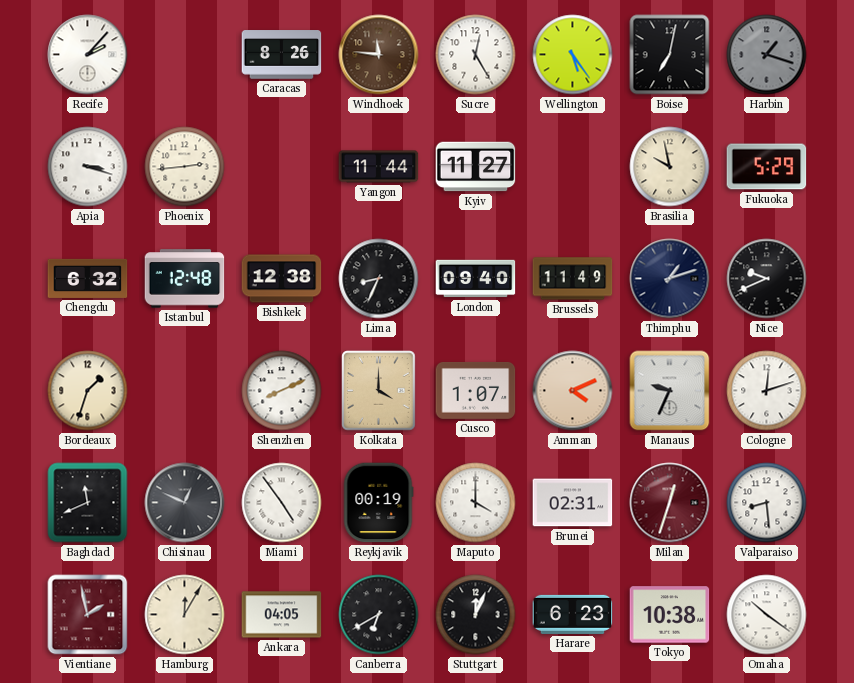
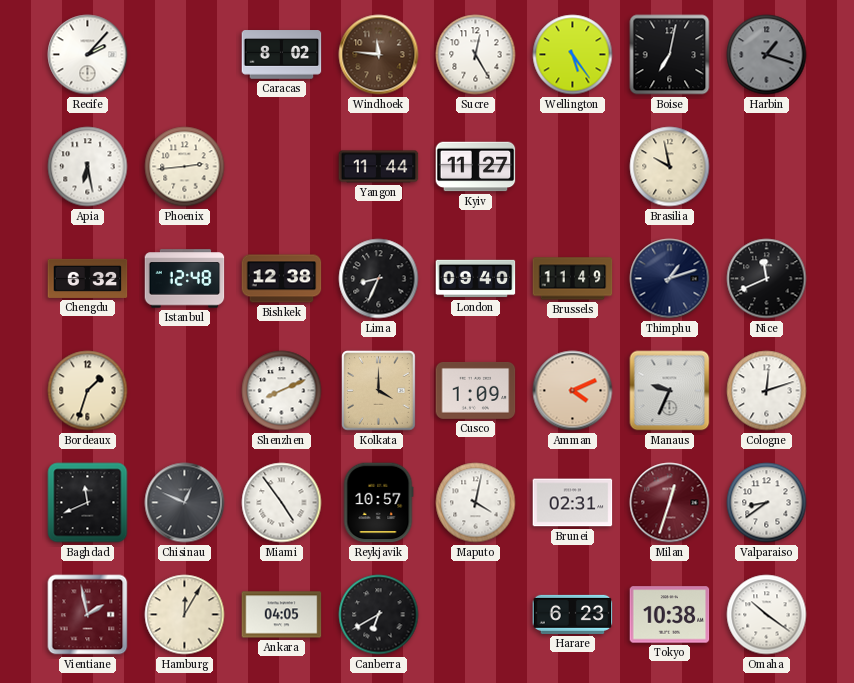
Caracas: 8:26 -> 8:02
Apia: 3:18 -> 6:28
Fukuoka: 5:29 -> none
Nice: 9:41 -> 11:41
Cusco: 1:07 -> 1:09
Reykjavik: 00:19 -> 10:57
Maputo: 4:00 -> 4:02
Valparaiso: 8:29 -> 8:39
Stuttgart: 12:04 -> none
